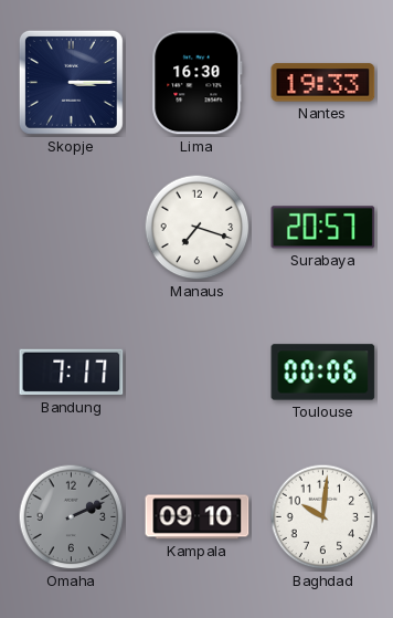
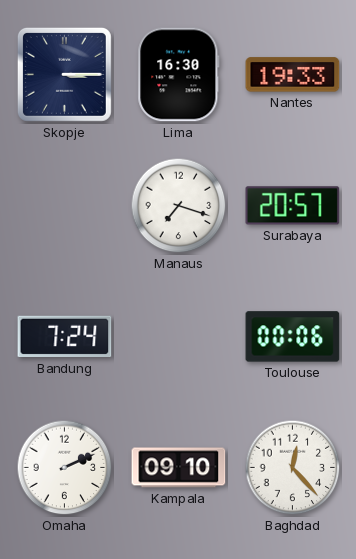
Bandung: 7:17 -> 7:24
Omaha dial: grey -> white
Baghdad: 10:01 -> 12:23
